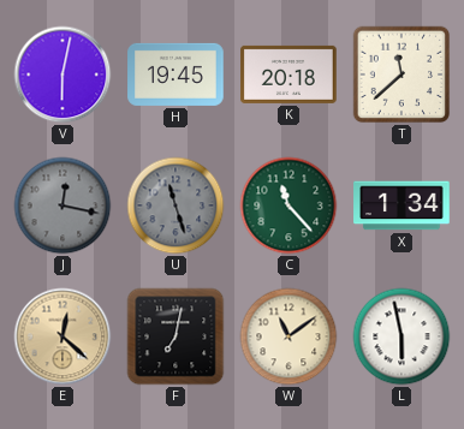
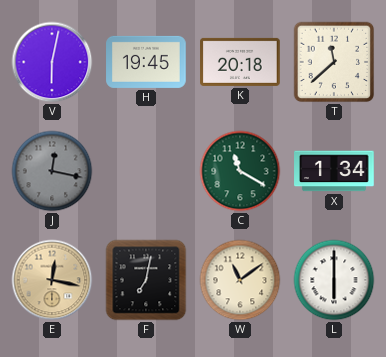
U: 11:27 -> none
C: 11:23 -> 11:20
E: 12:22 -> 12:17
L: 5:58 -> 6:00
